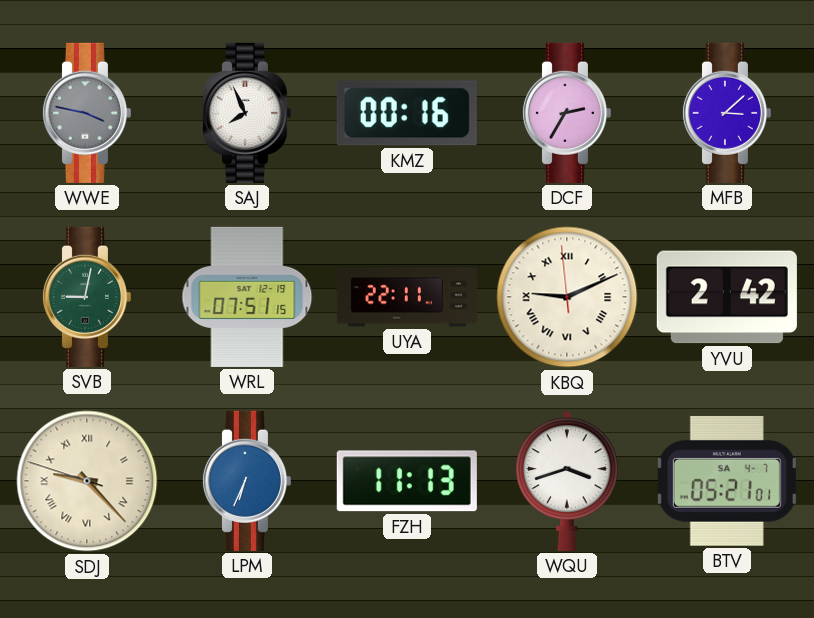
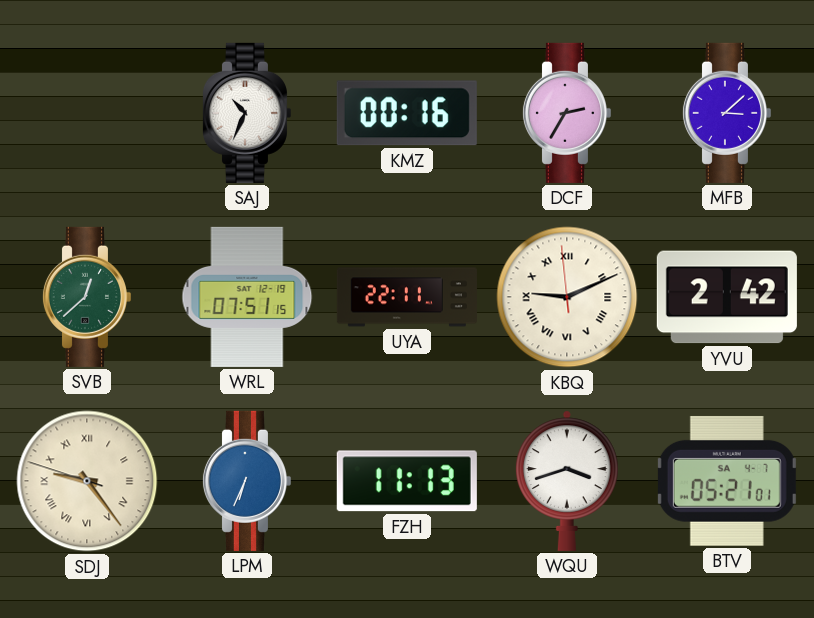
WWE: 3:47 -> none
SAJ: 7:56 -> 10:34
SVB: 9:02 -> 12:38
SDJ: 9:22 -> 9:23
